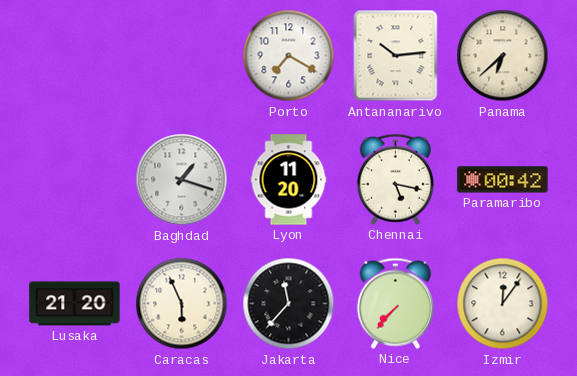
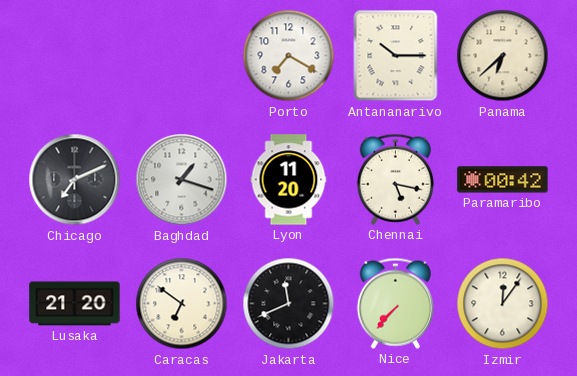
Antananarivo: 10:14 -> 10:15
Chicago: none -> 7:11
Caracas: 5:56 -> 6:51
Jakarta: 11:37 -> 11:41
